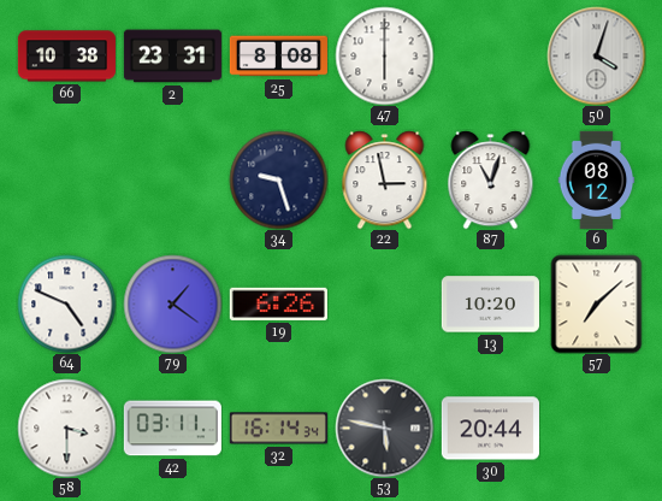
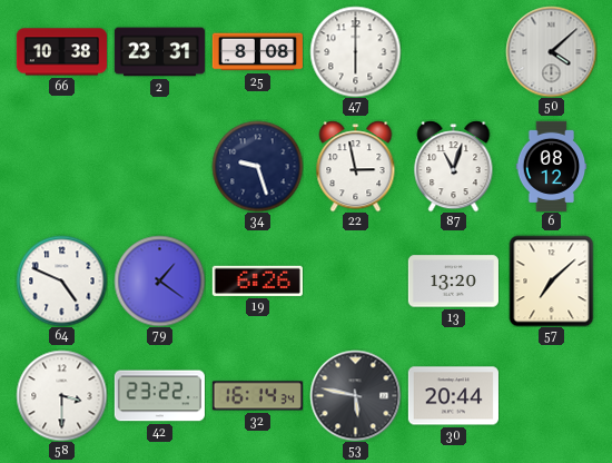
50: 4:03 -> 4:08
13: 10:20 -> 13:20
42: 03:11 -> 23:22
